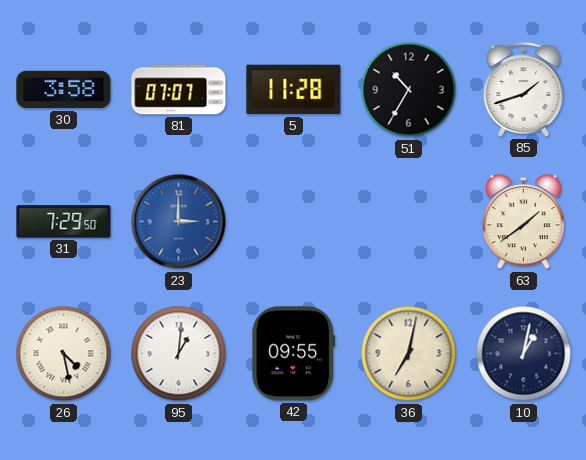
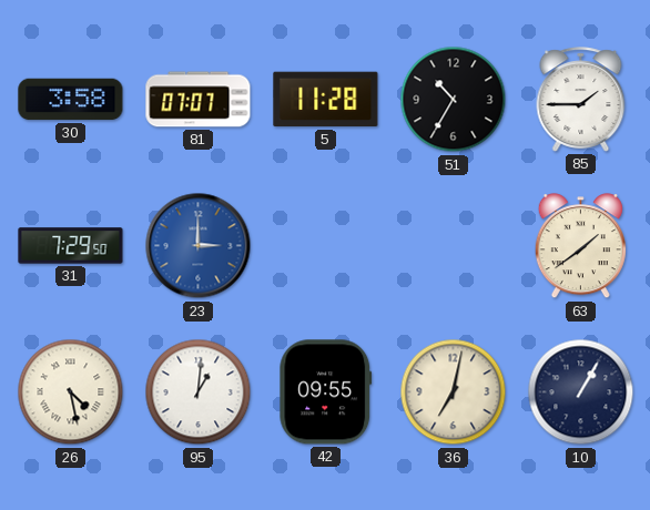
85: 1:42 -> 1:45
10: 1:02 -> 1:05
